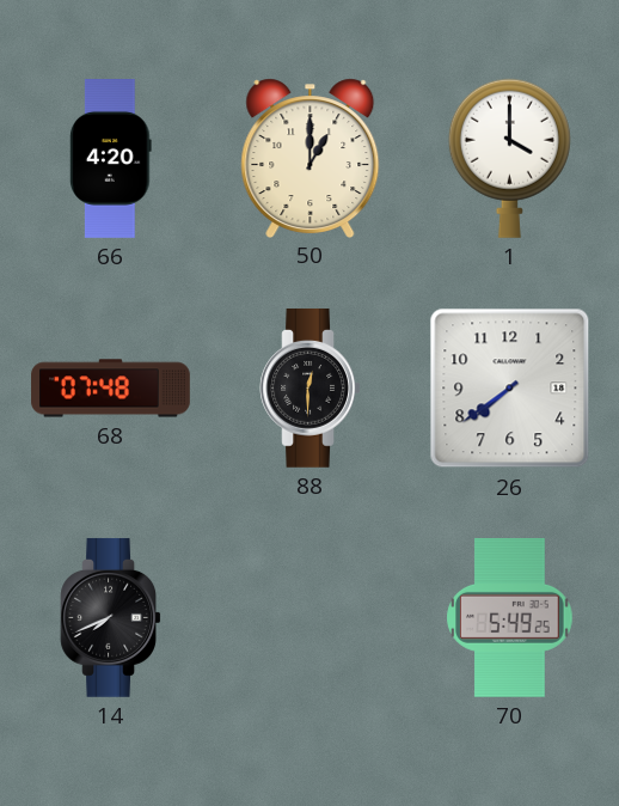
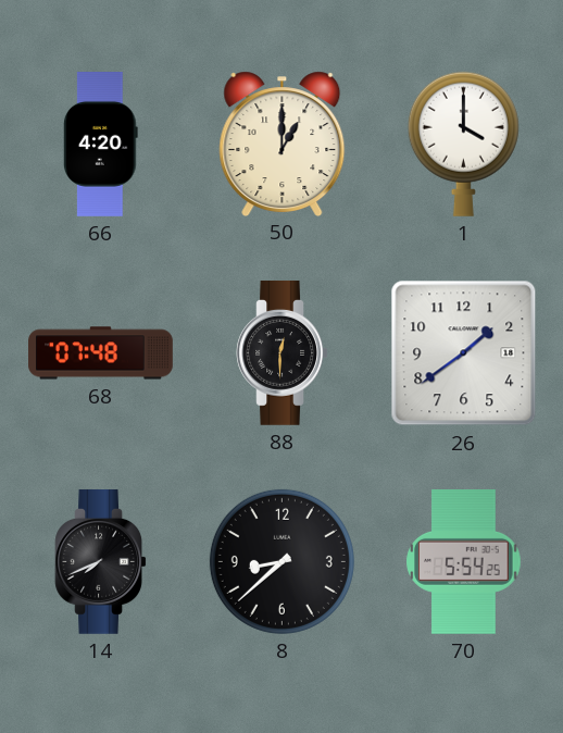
26: 7:39 -> 1:39
8: none -> 8:38
70: 5:49 -> 5:54
